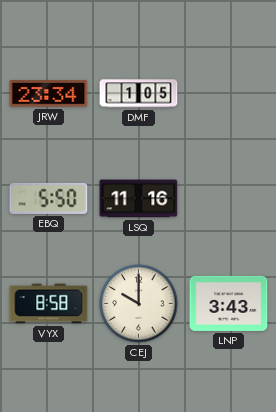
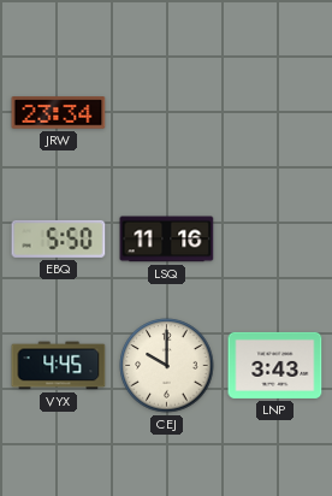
DMF: 1:05 -> none
VYX: 8:58 -> 4:45
